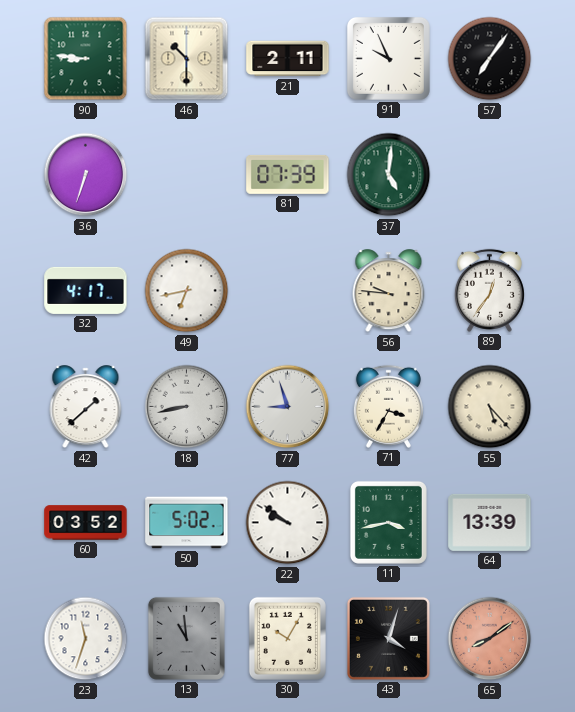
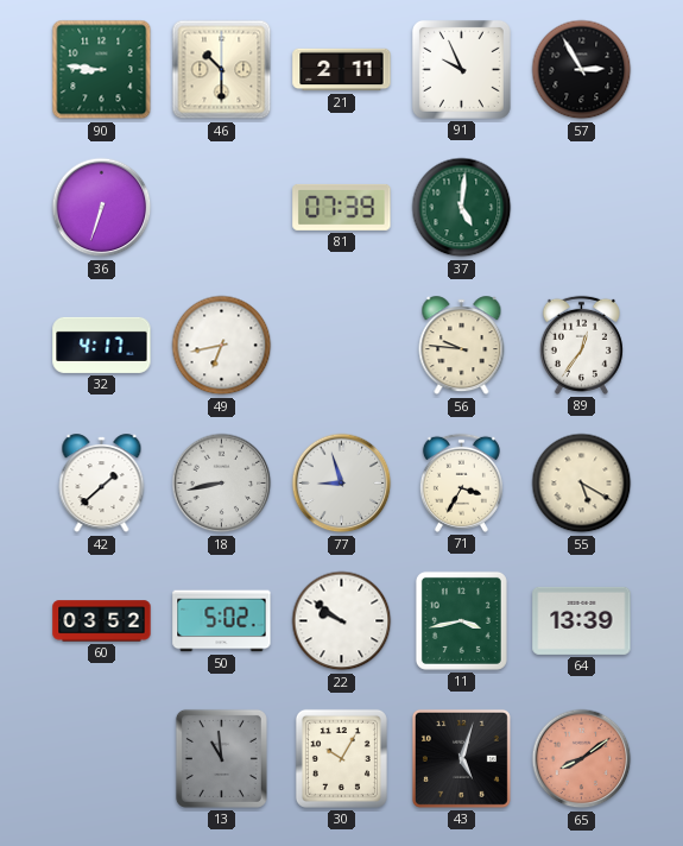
57: 7:06 -> 2:55
55: 5:23 -> 5:20
23: 11:33 -> none
43: 4:03 -> 5:03
